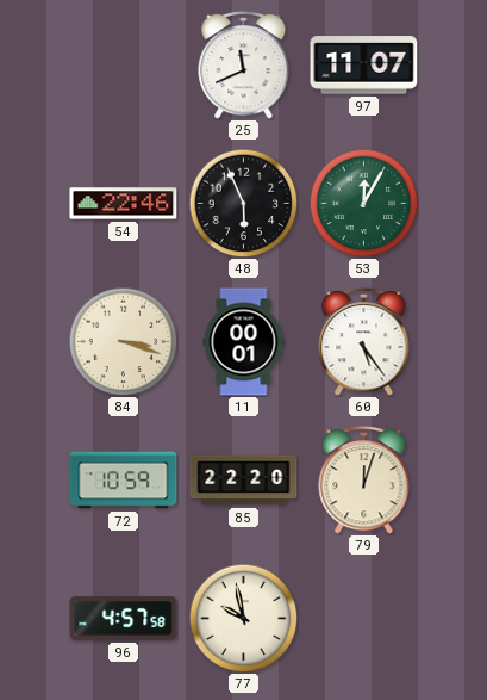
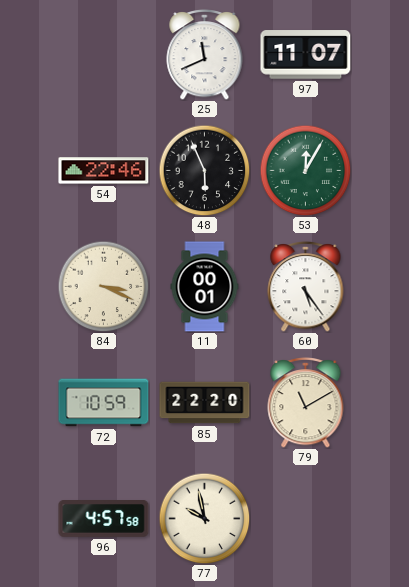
84: 3:18 -> 3:19
79: 12:03 -> 11:10
